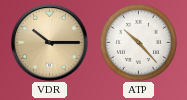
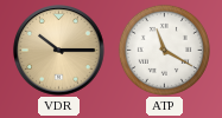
ATP: 10:23 -> 11:20
